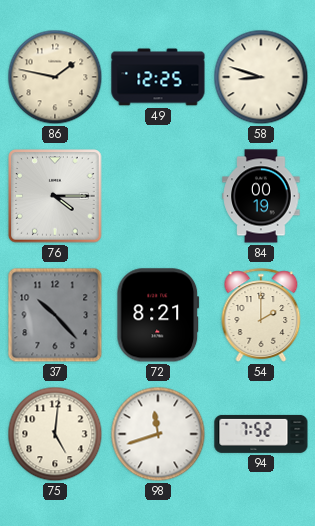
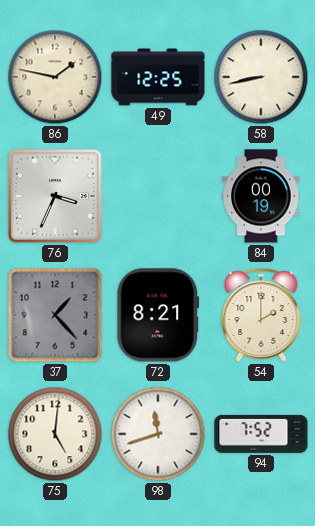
58: 8:48 -> 8:43
76: 4:15 -> 3:34
37: 10:23 -> 1:23
